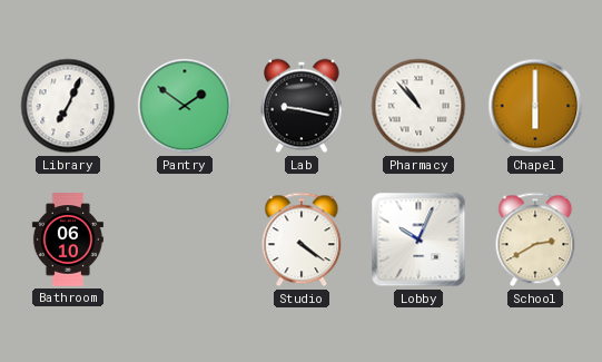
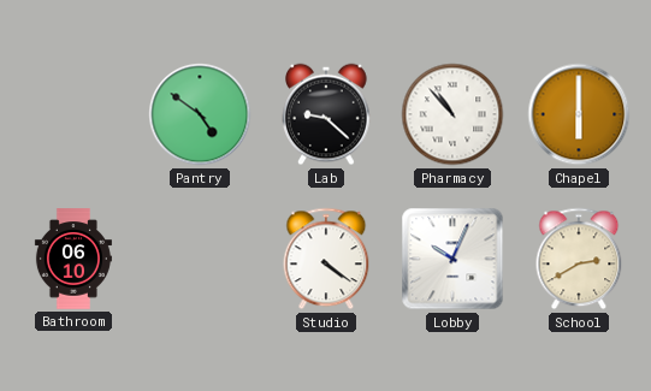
Library: 7:04 -> none
Pantry: 1:51 -> 4:51
Lab: 9:17 -> 9:22
